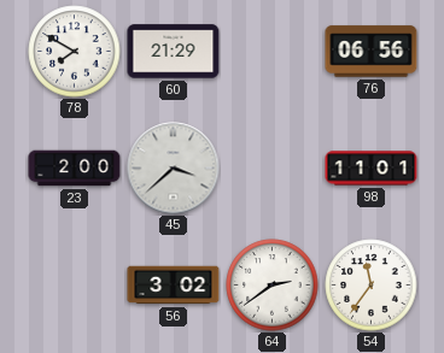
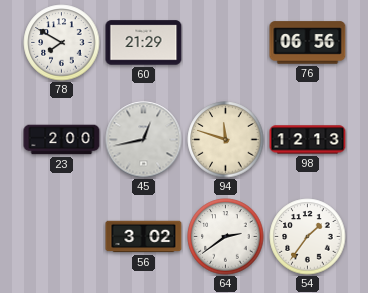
45: 3:38 -> 12:43
94: none -> 11:48
98: 11:01 -> 12:13
54: 11:36 -> 1:36
